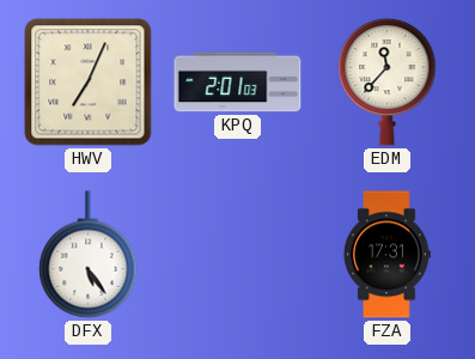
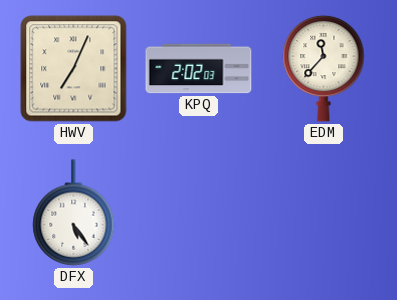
KPQ: 2:01 -> 2:02
FZA: 17:31 -> none
